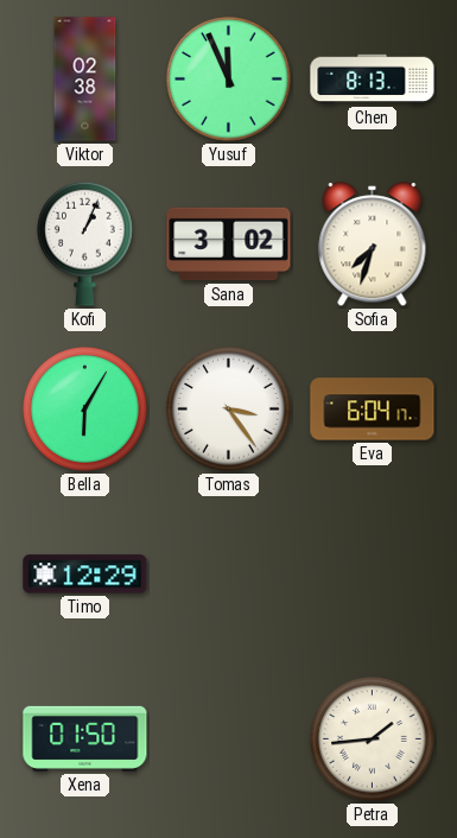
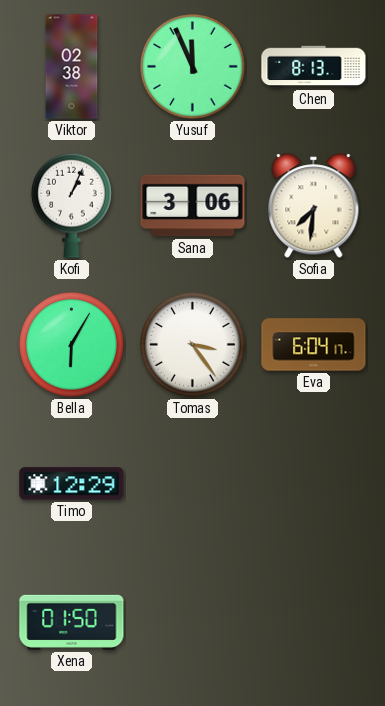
Sana: 3:02 -> 3:06
Sofia: 7:33 -> 7:31
Petra: 1:44 -> none
